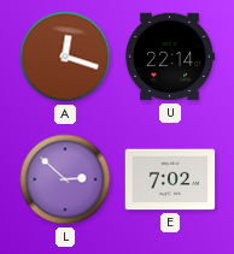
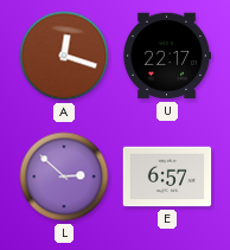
U: 22:14 -> 22:17
E: 7:02 -> 6:57
